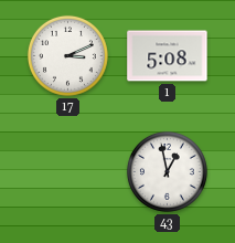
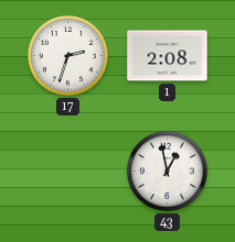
17: 3:11 -> 2:33
1: 5:08 -> 2:08
